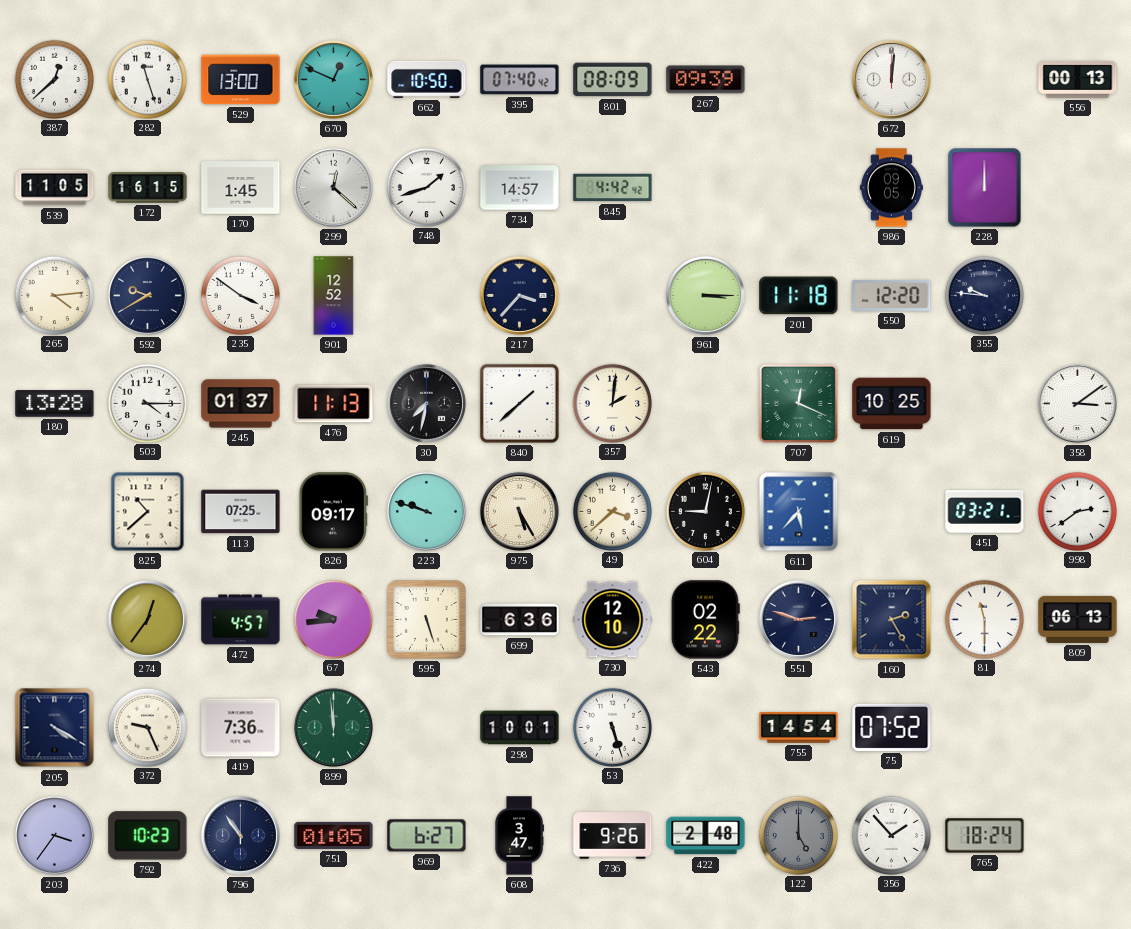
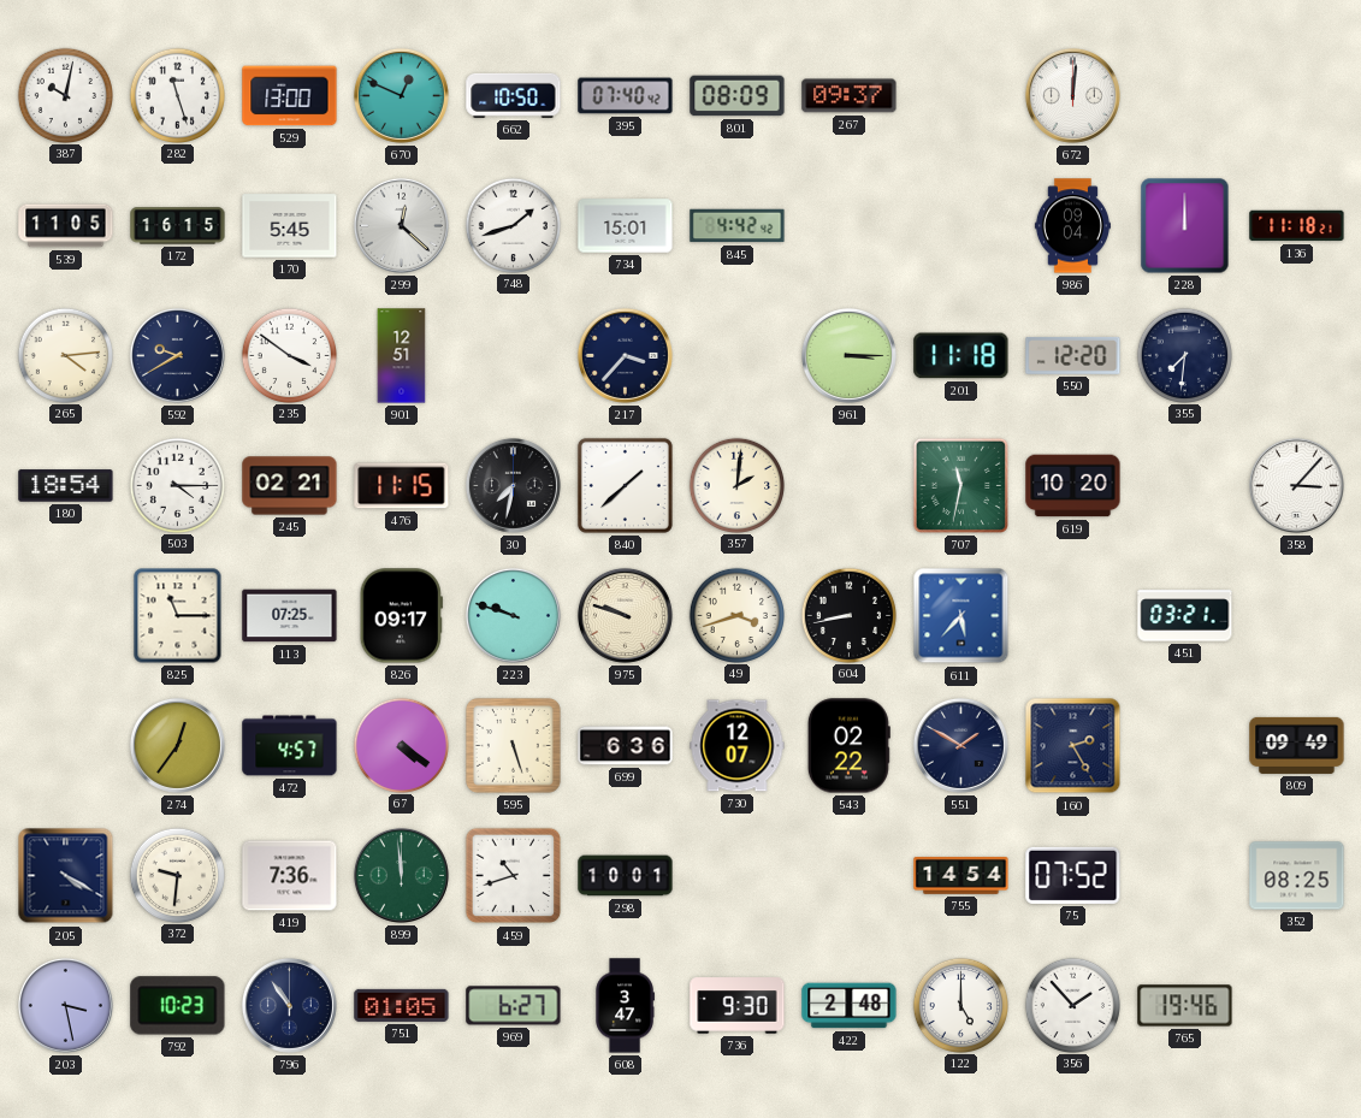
387: 12:38 -> 10:02
267: 09:39 -> 09:37
556: 00:13 -> none
170: 1:45 -> 5:45
734: 14:57 -> 15:01
986: 09:05 -> 09:04
136: none -> 11:18
901: 12:52 -> 12:51
355: 9:46 -> 7:31
180: 13:28 -> 18:54
245: 01:37 -> 02:21
476: 11:13 -> 11:15
707: 12:19 -> 11:32
619: 10:25 -> 10:20
358: 3:09 -> 3:07
825: 10:38 -> 11:15
975: 5:25 -> 9:48
49: 3:38 -> 3:42
604: 9:02 -> 8:43
998: 2:39 -> none
67: 9:44 -> 4:21
730: 12:10 -> 12:07
551: 2:48 -> 1:50
81: 11:30 -> none
809: 06:13 -> 09:49
372: 9:26 -> 9:31
459: none -> 10:42
53: 5:27 -> none
352: none -> 08:25
203: 3:36 -> 3:28
736: 9:26 -> 9:30
122 dial: grey -> white
765: 18:24 -> 19:46
